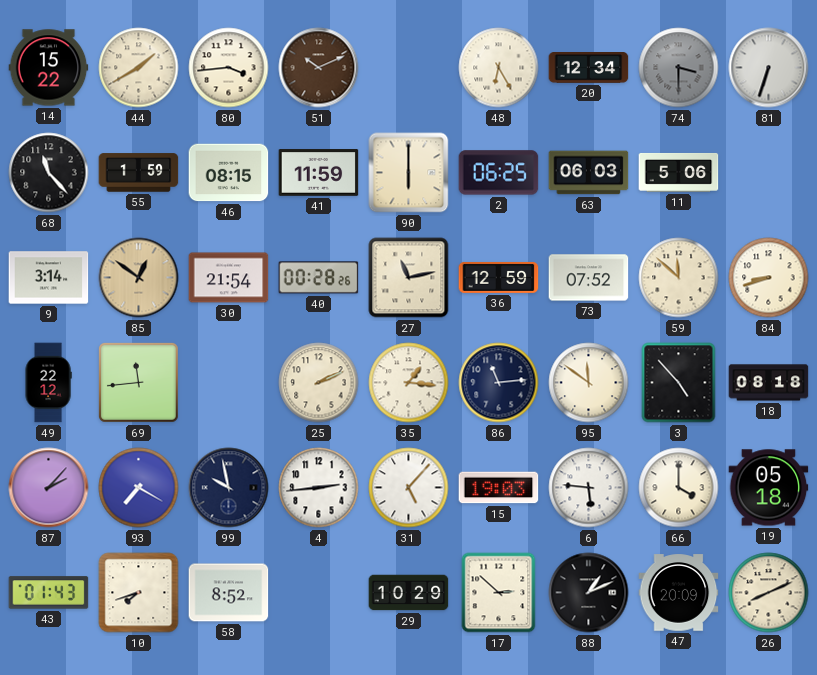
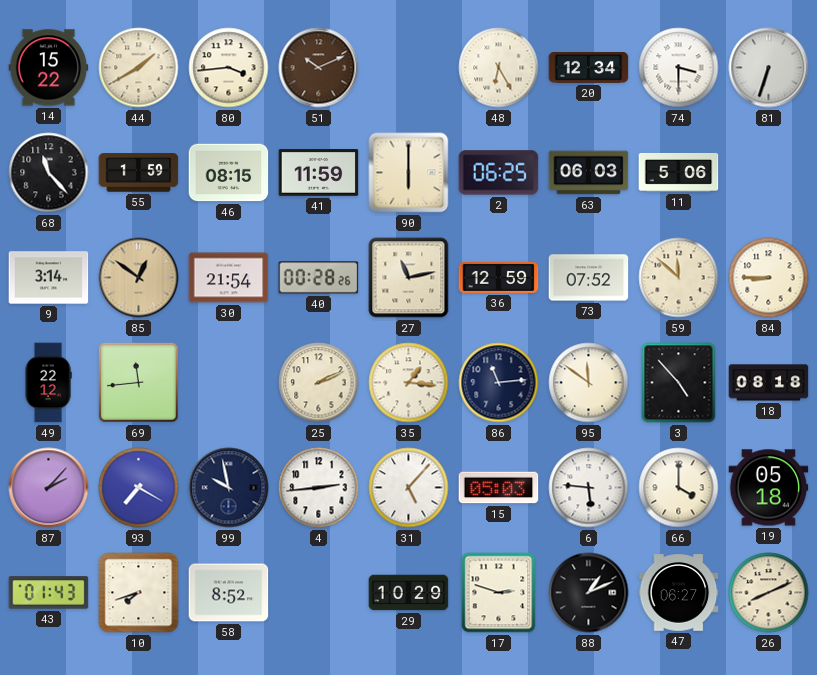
74 dial: grey -> white
84: 8:42 -> 8:45
15: 19:03 -> 05:03
17: 2:52 -> 2:48
47: 20:09 -> 06:27
